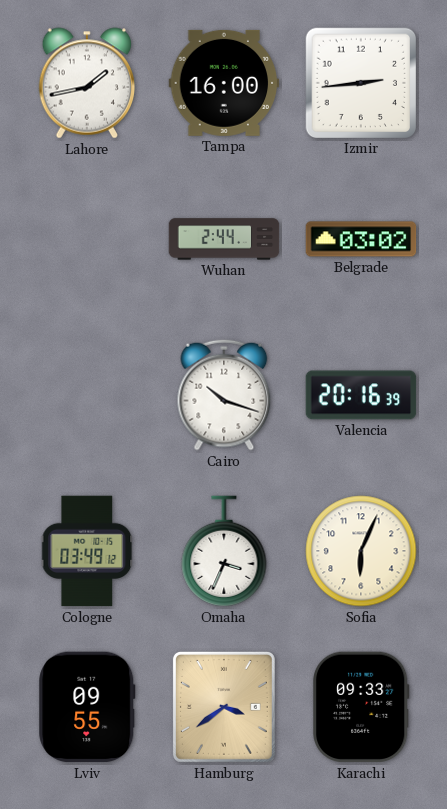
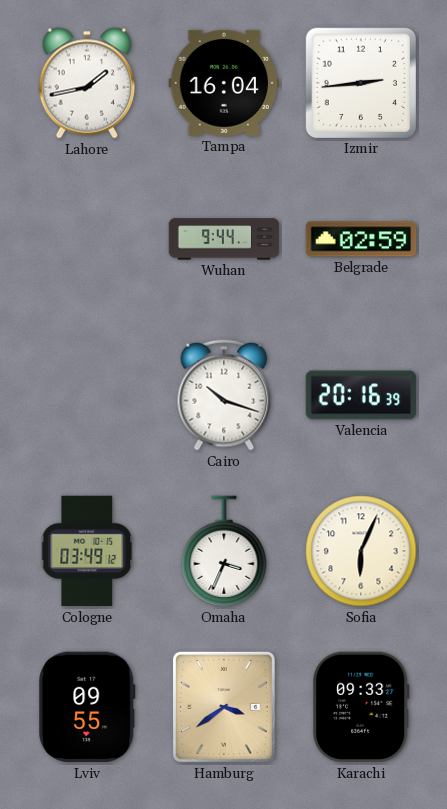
Tampa: 16:00 -> 16:04
Wuhan: 2:44 -> 9:44
Belgrade: 03:02 -> 02:59
